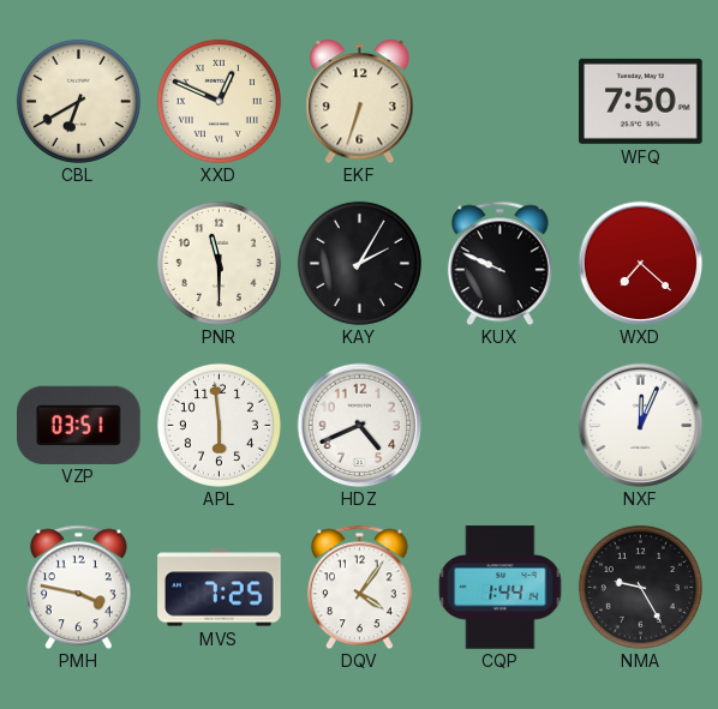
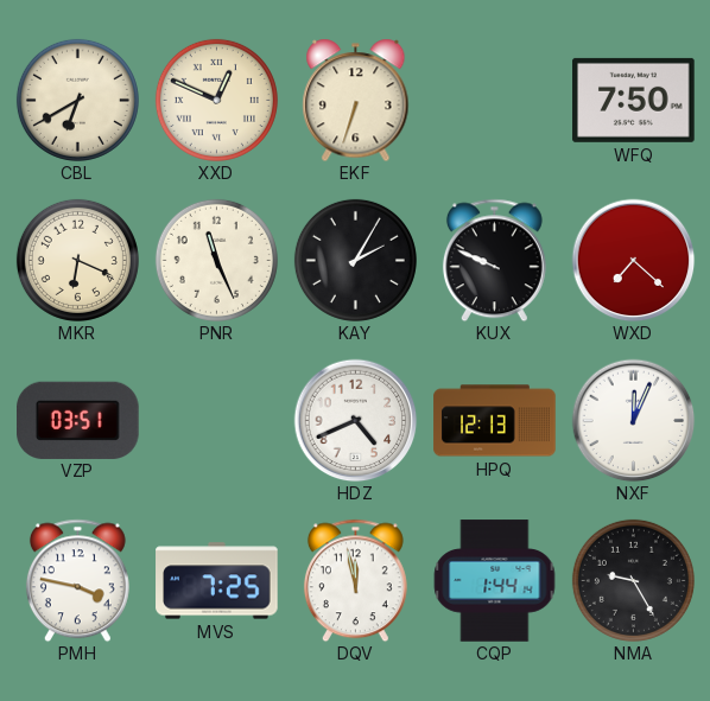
MKR: none -> 6:19
PNR: 11:30 -> 11:26
APL: 5:59 -> none
HPQ: none -> 12:13
DQV: 4:06 -> 11:58
